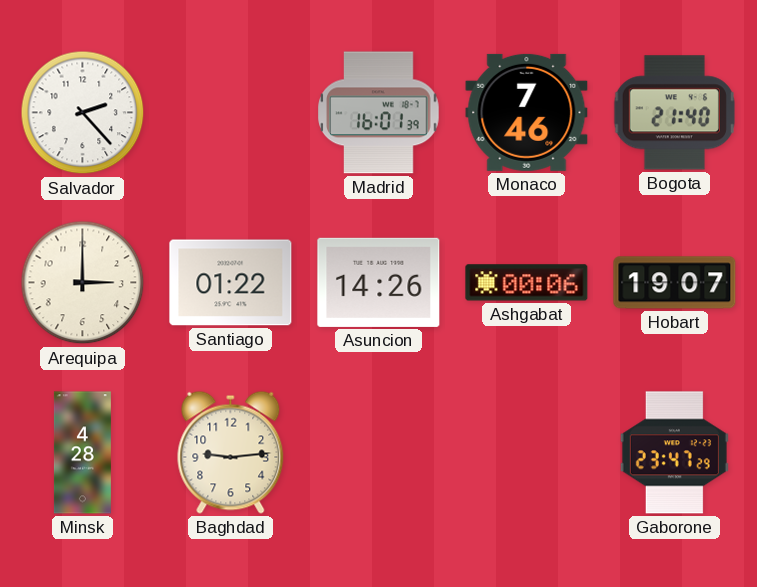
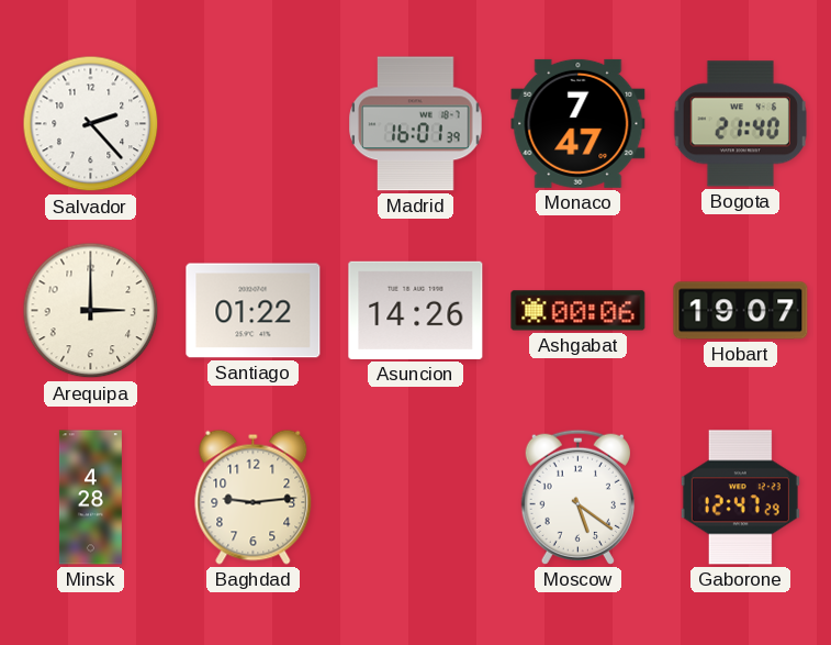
Monaco: 7:46 -> 7:47
Moscow: none -> 5:21
Gaborone: 23:47 -> 12:47
